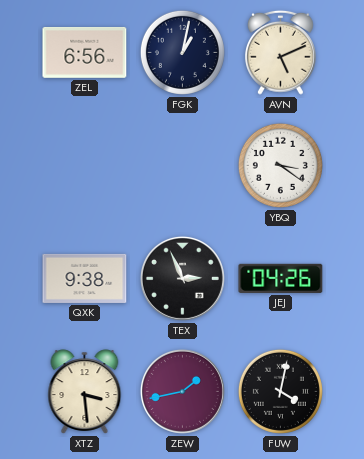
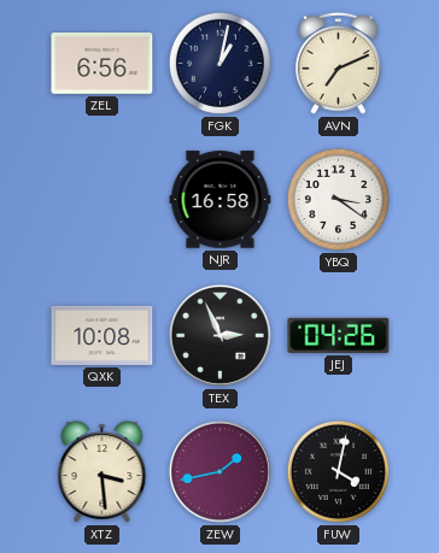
AVN: 5:11 -> 7:11
NJR: none -> 16:58
QXK: 9:38 -> 10:08
